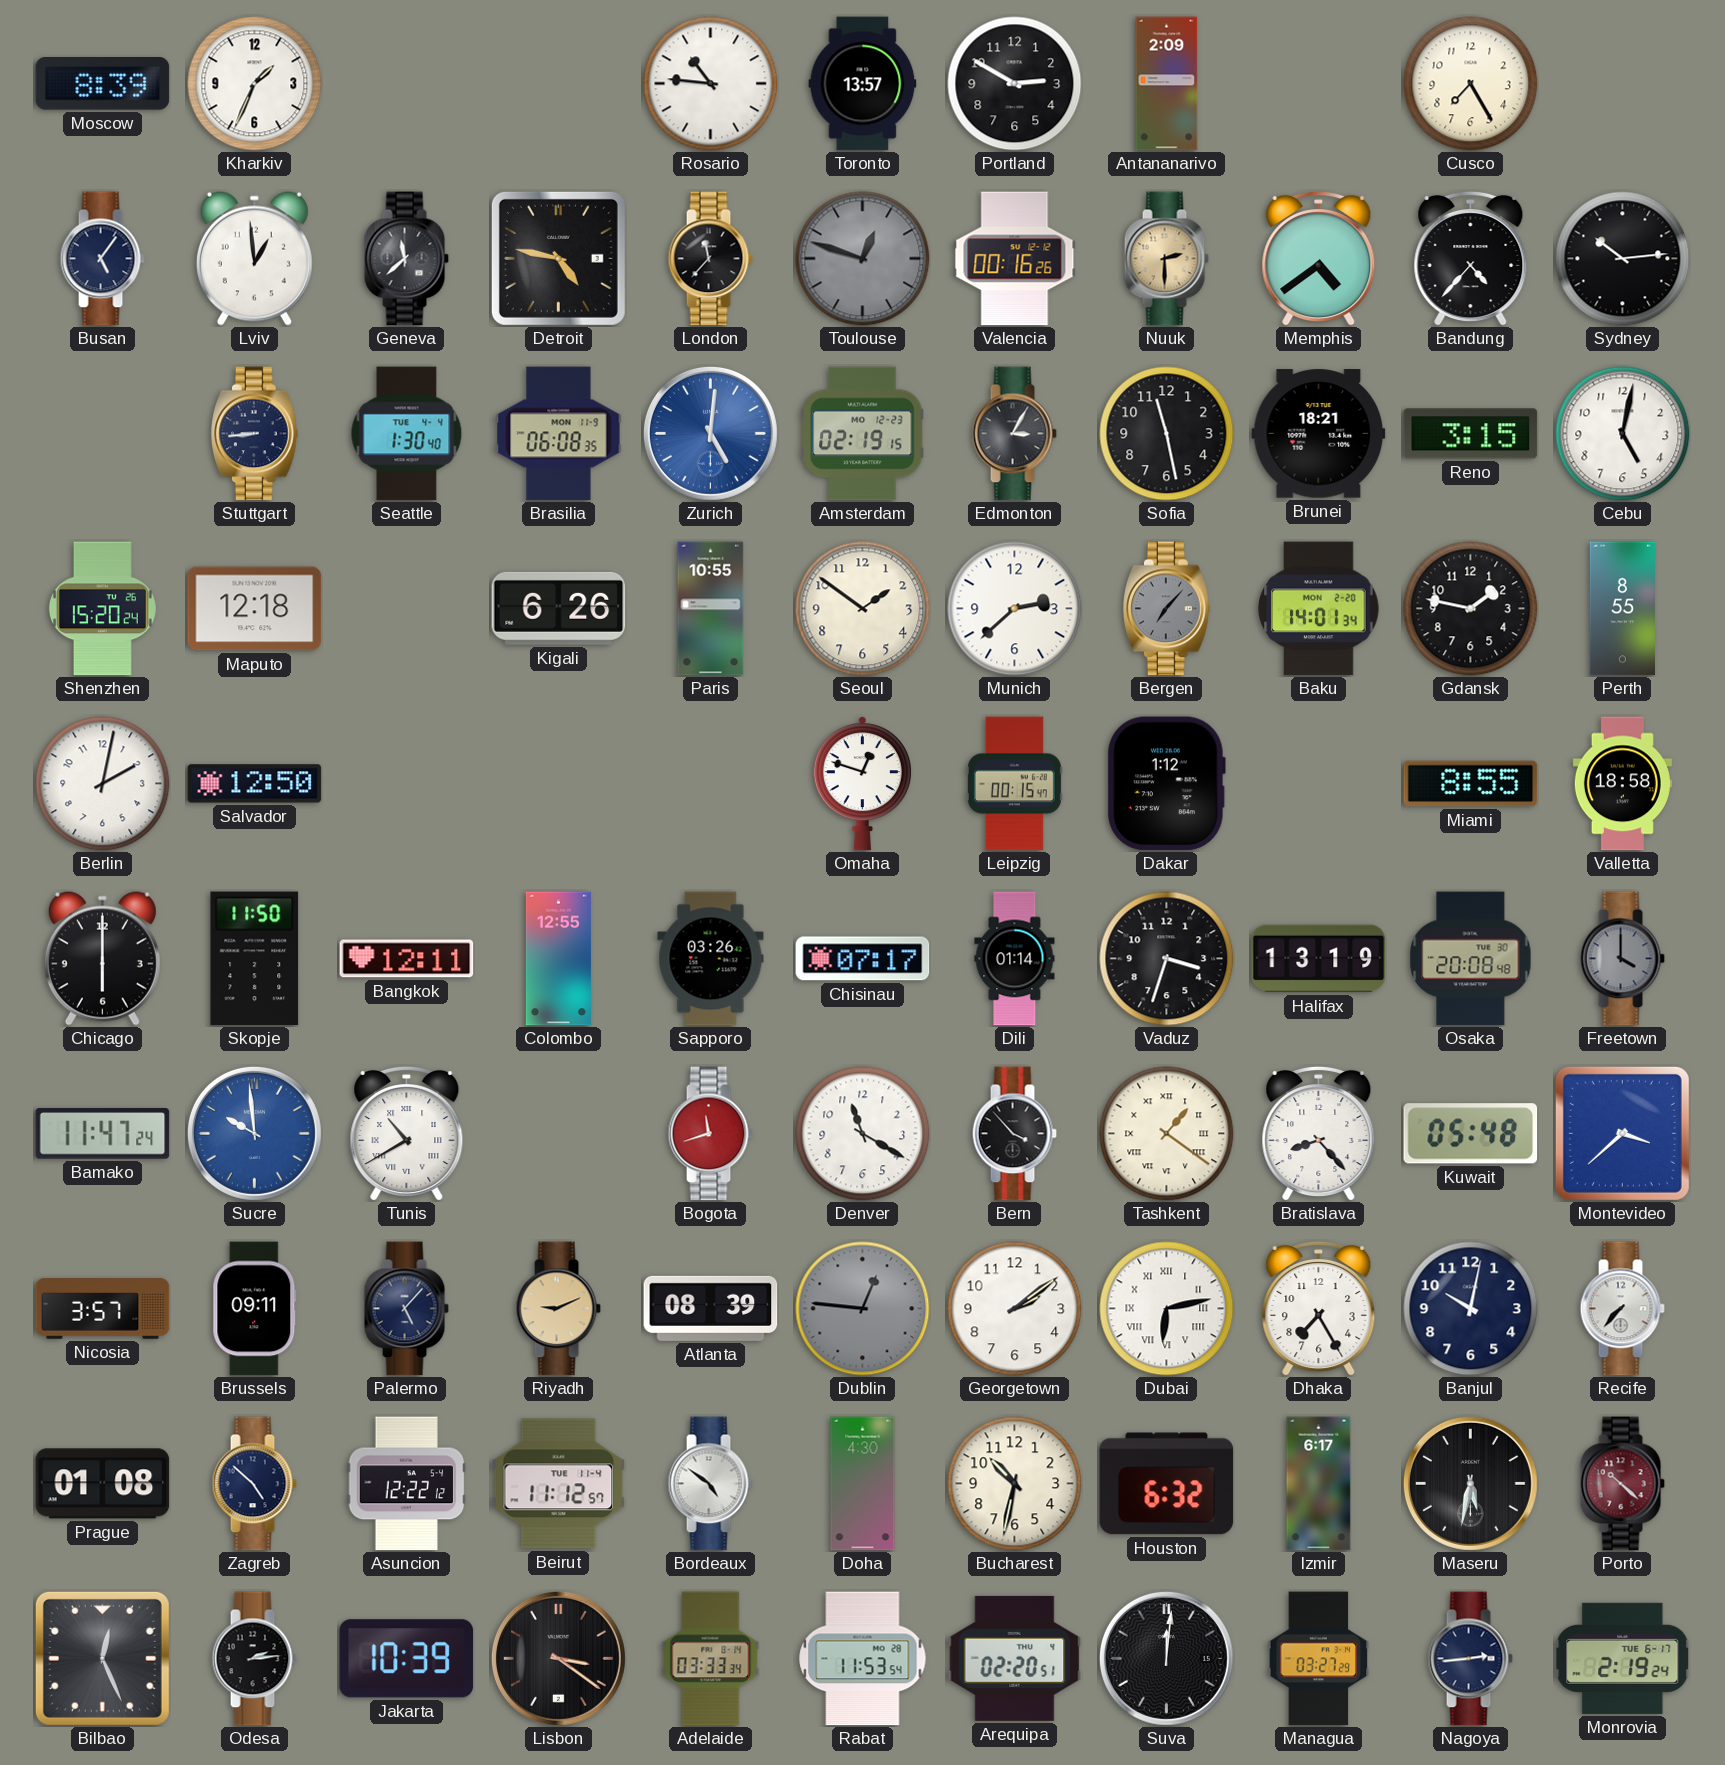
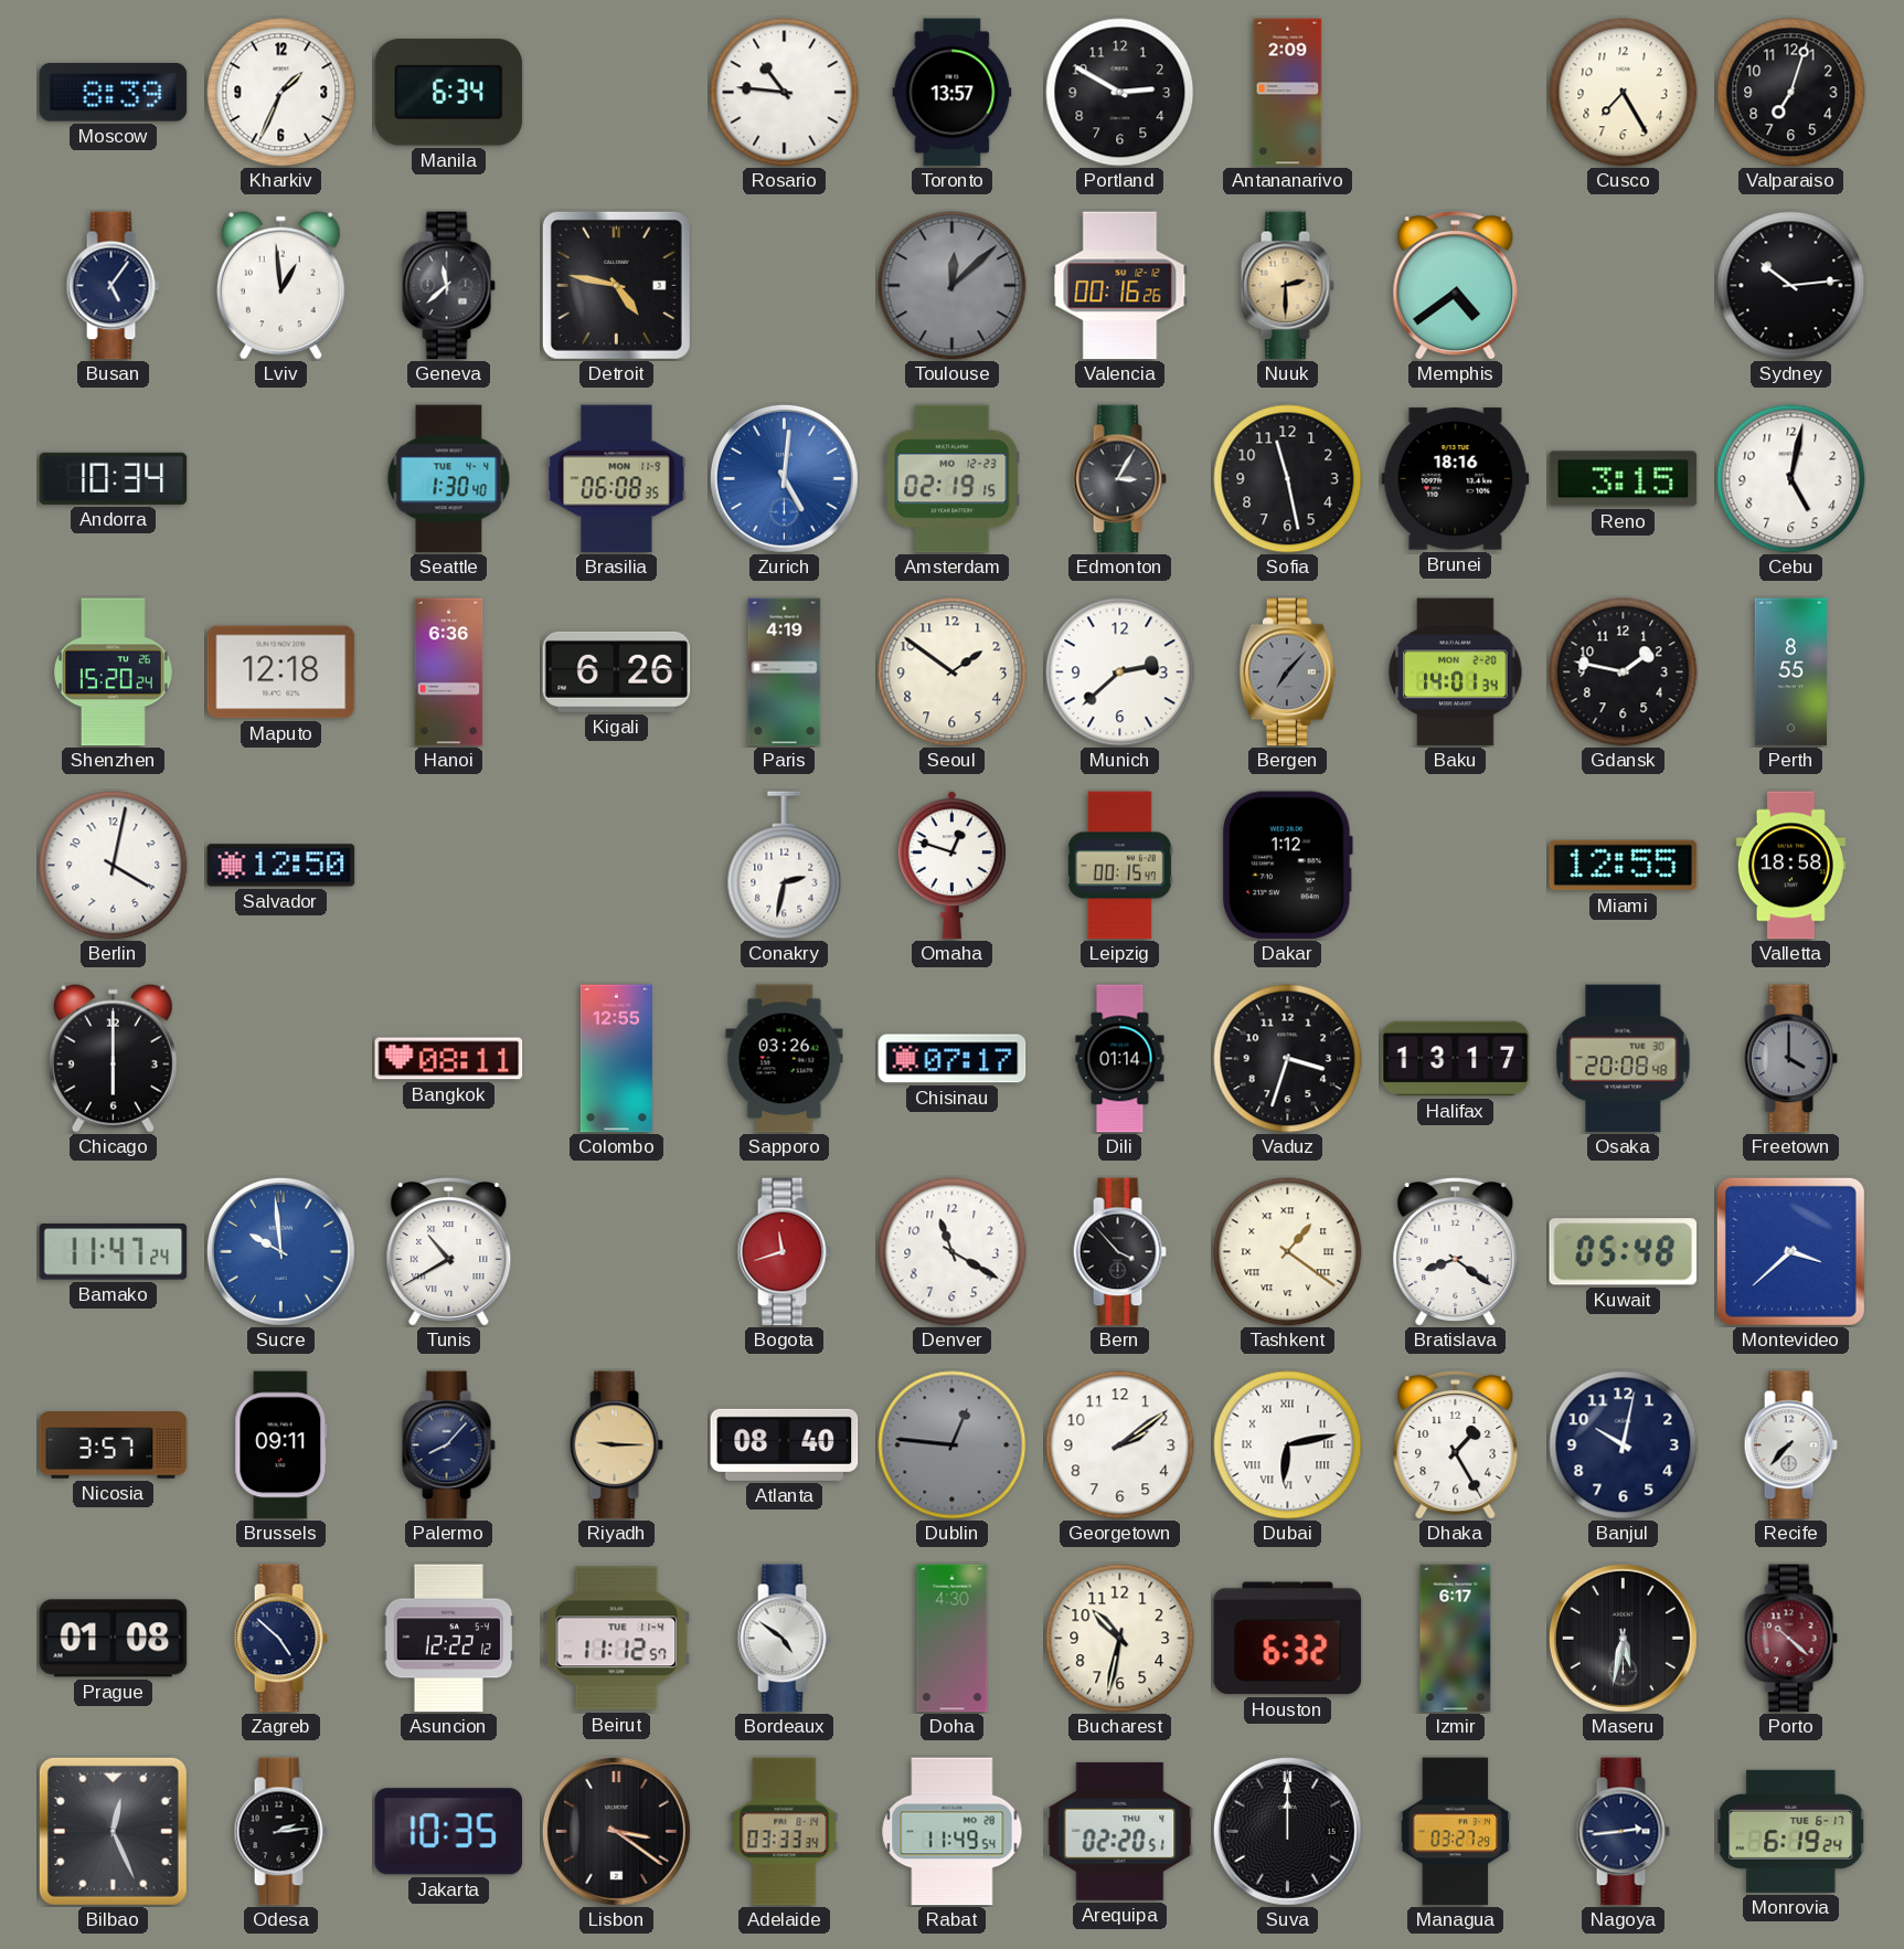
Manila: none -> 6:34
Valparaiso: none -> 7:03
London: 11:37 -> none
Toulouse: 12:48 -> 12:08
Bandung: 4:37 -> none
Andorra: none -> 10:34
Stuttgart: 8:44 -> none
Brunei: 18:21 -> 18:16
Hanoi: none -> 6:36
Paris: 10:55 -> 4:19
Berlin: 2:02 -> 4:02
Conakry: none -> 2:32
Miami: 8:55 -> 12:55
Skopje: 11:50 -> none
Bangkok: 12:11 -> 08:11
Halifax: 13:19 -> 13:17
Bratislava: 8:23 -> 8:21
Palermo: 5:07 -> 8:07
Riyadh: 9:11 -> 9:15
Atlanta: 08:39 -> 08:40
Dhaka: 7:25 -> 1:25
Jakarta: 10:39 -> 10:35
Rabat: 11:53 -> 11:49
Suva: 12:01 -> 12:00
Monrovia: 2:19 -> 6:19
